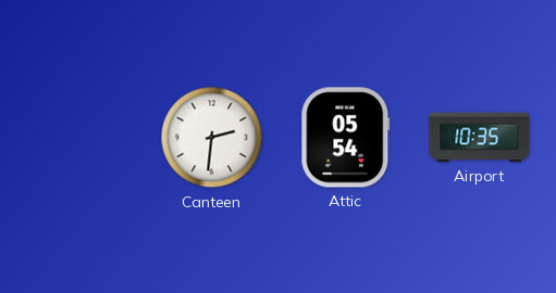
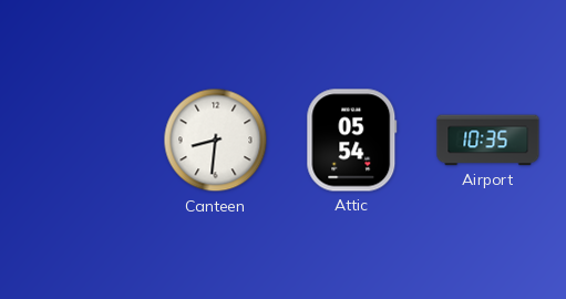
Canteen: 2:31 -> 8:31
